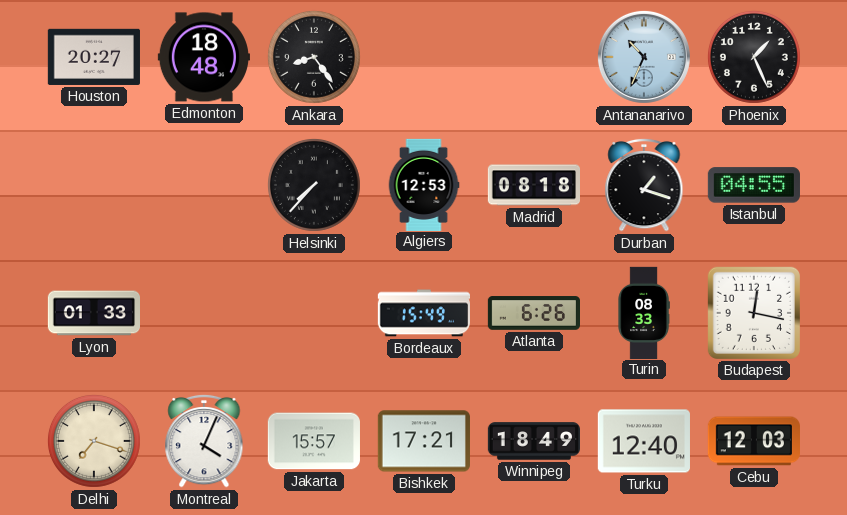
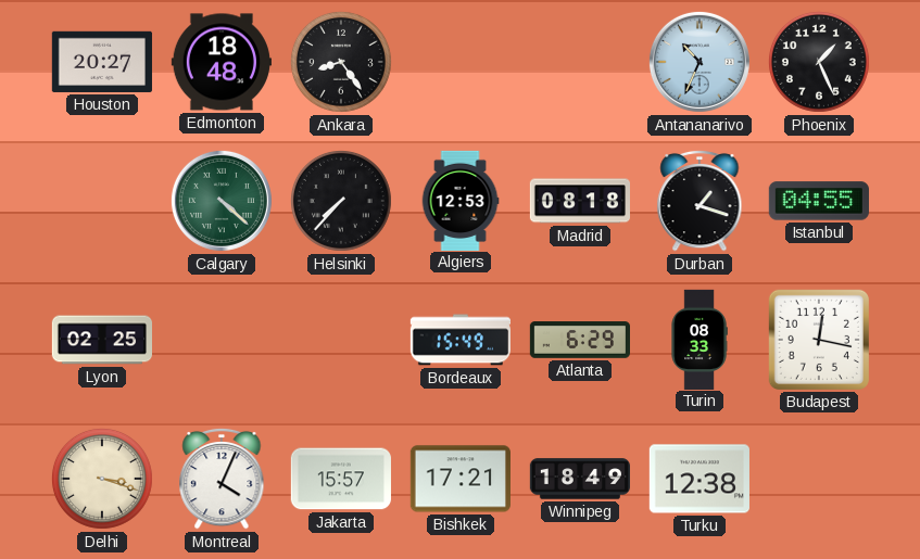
Calgary: none -> 4:22
Lyon: 01:33 -> 02:25
Atlanta: 6:26 -> 6:29
Delhi: 7:18 -> 3:18
Turku: 12:40 -> 12:38
Cebu: 12:03 -> none
